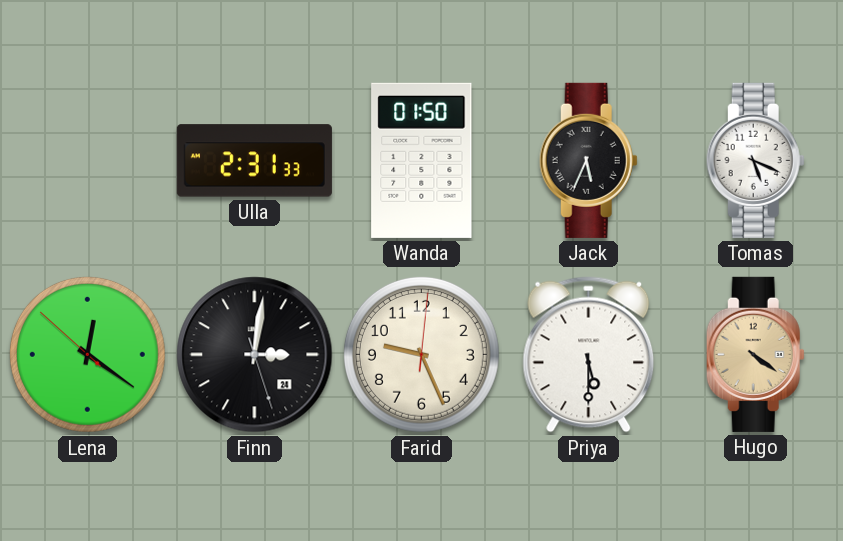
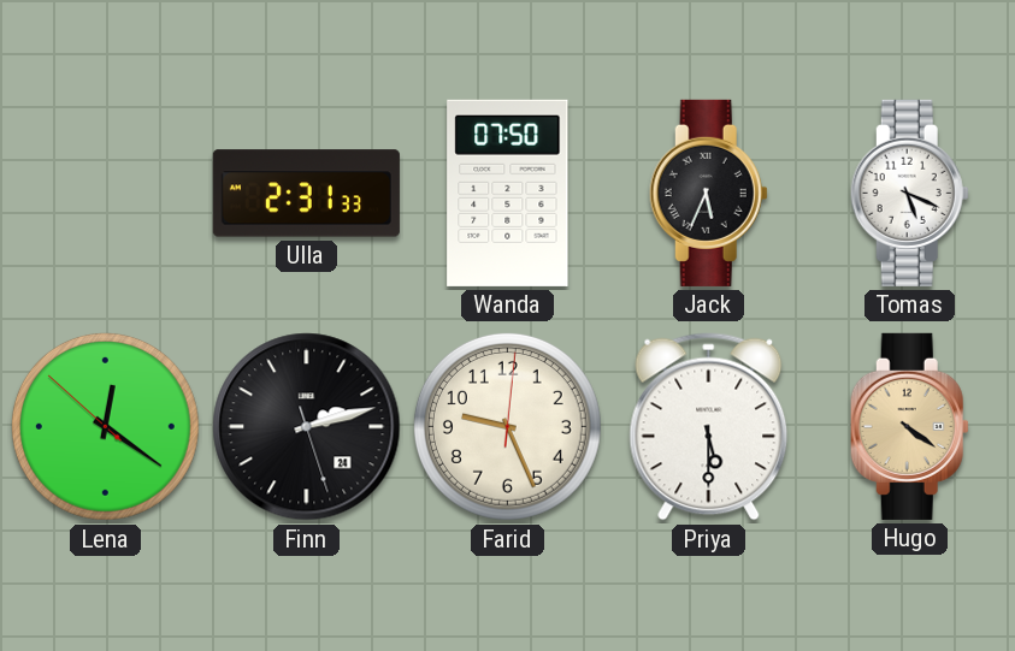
Wanda: 01:50 -> 07:50
Finn: 3:01 -> 2:12
